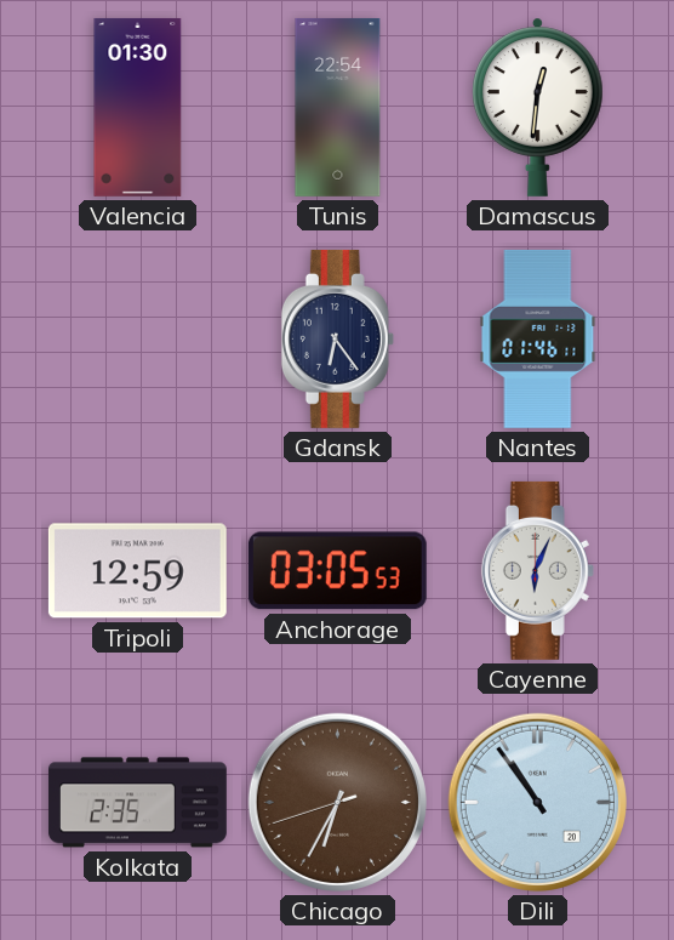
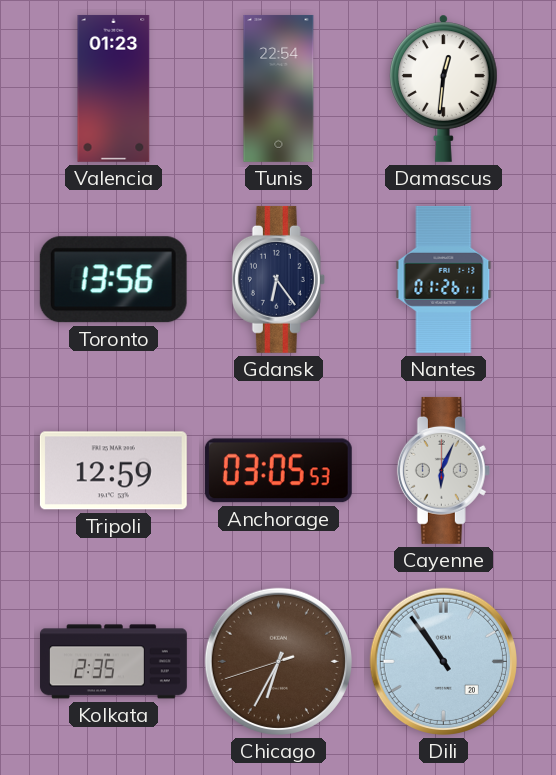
Valencia: 01:30 -> 01:23
Toronto: none -> 13:56
Nantes: 01:46 -> 01:26
